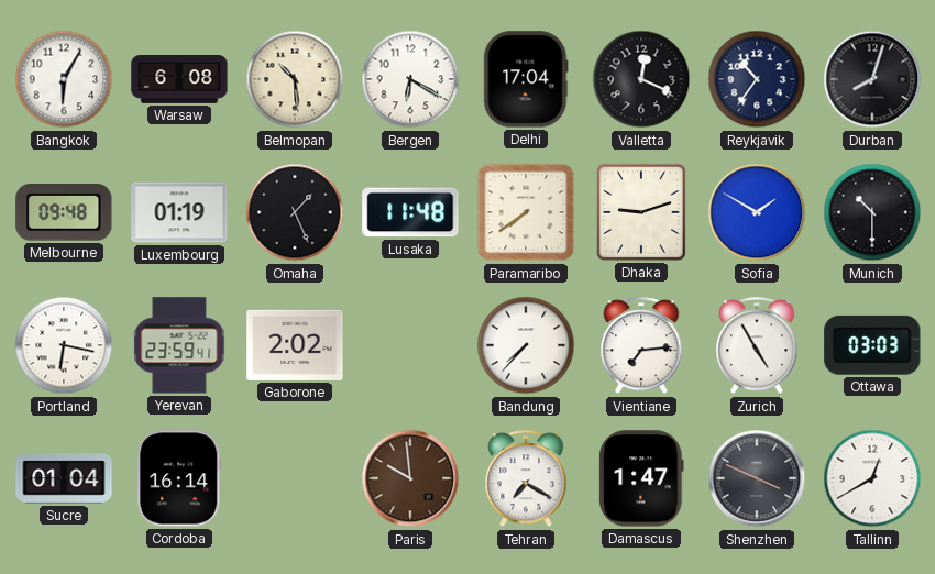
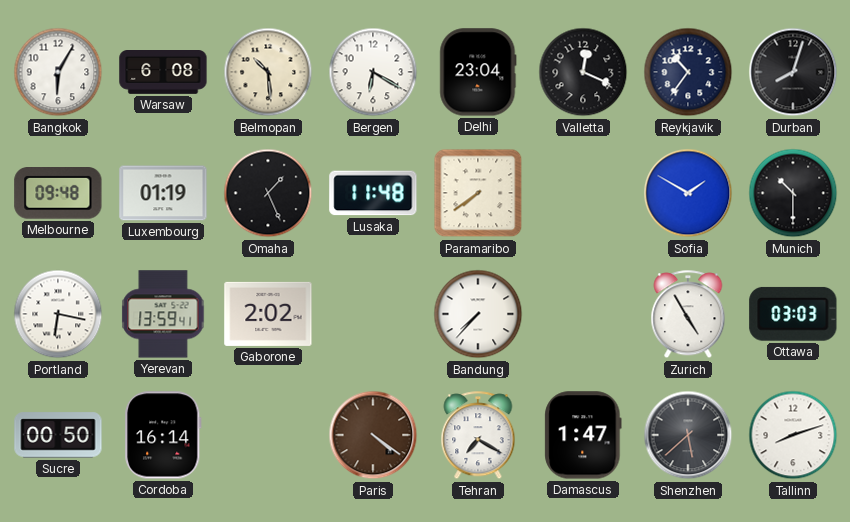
Delhi: 17:04 -> 23:04
Dhaka: 9:12 -> none
Yerevan: 23:59 -> 13:59
Vientiane: 7:14 -> none
Sucre: 01:04 -> 00:50
Paris: 9:59 -> 4:21
Shenzhen: 3:49 -> 5:38
Tallinn: 12:40 -> 8:12
